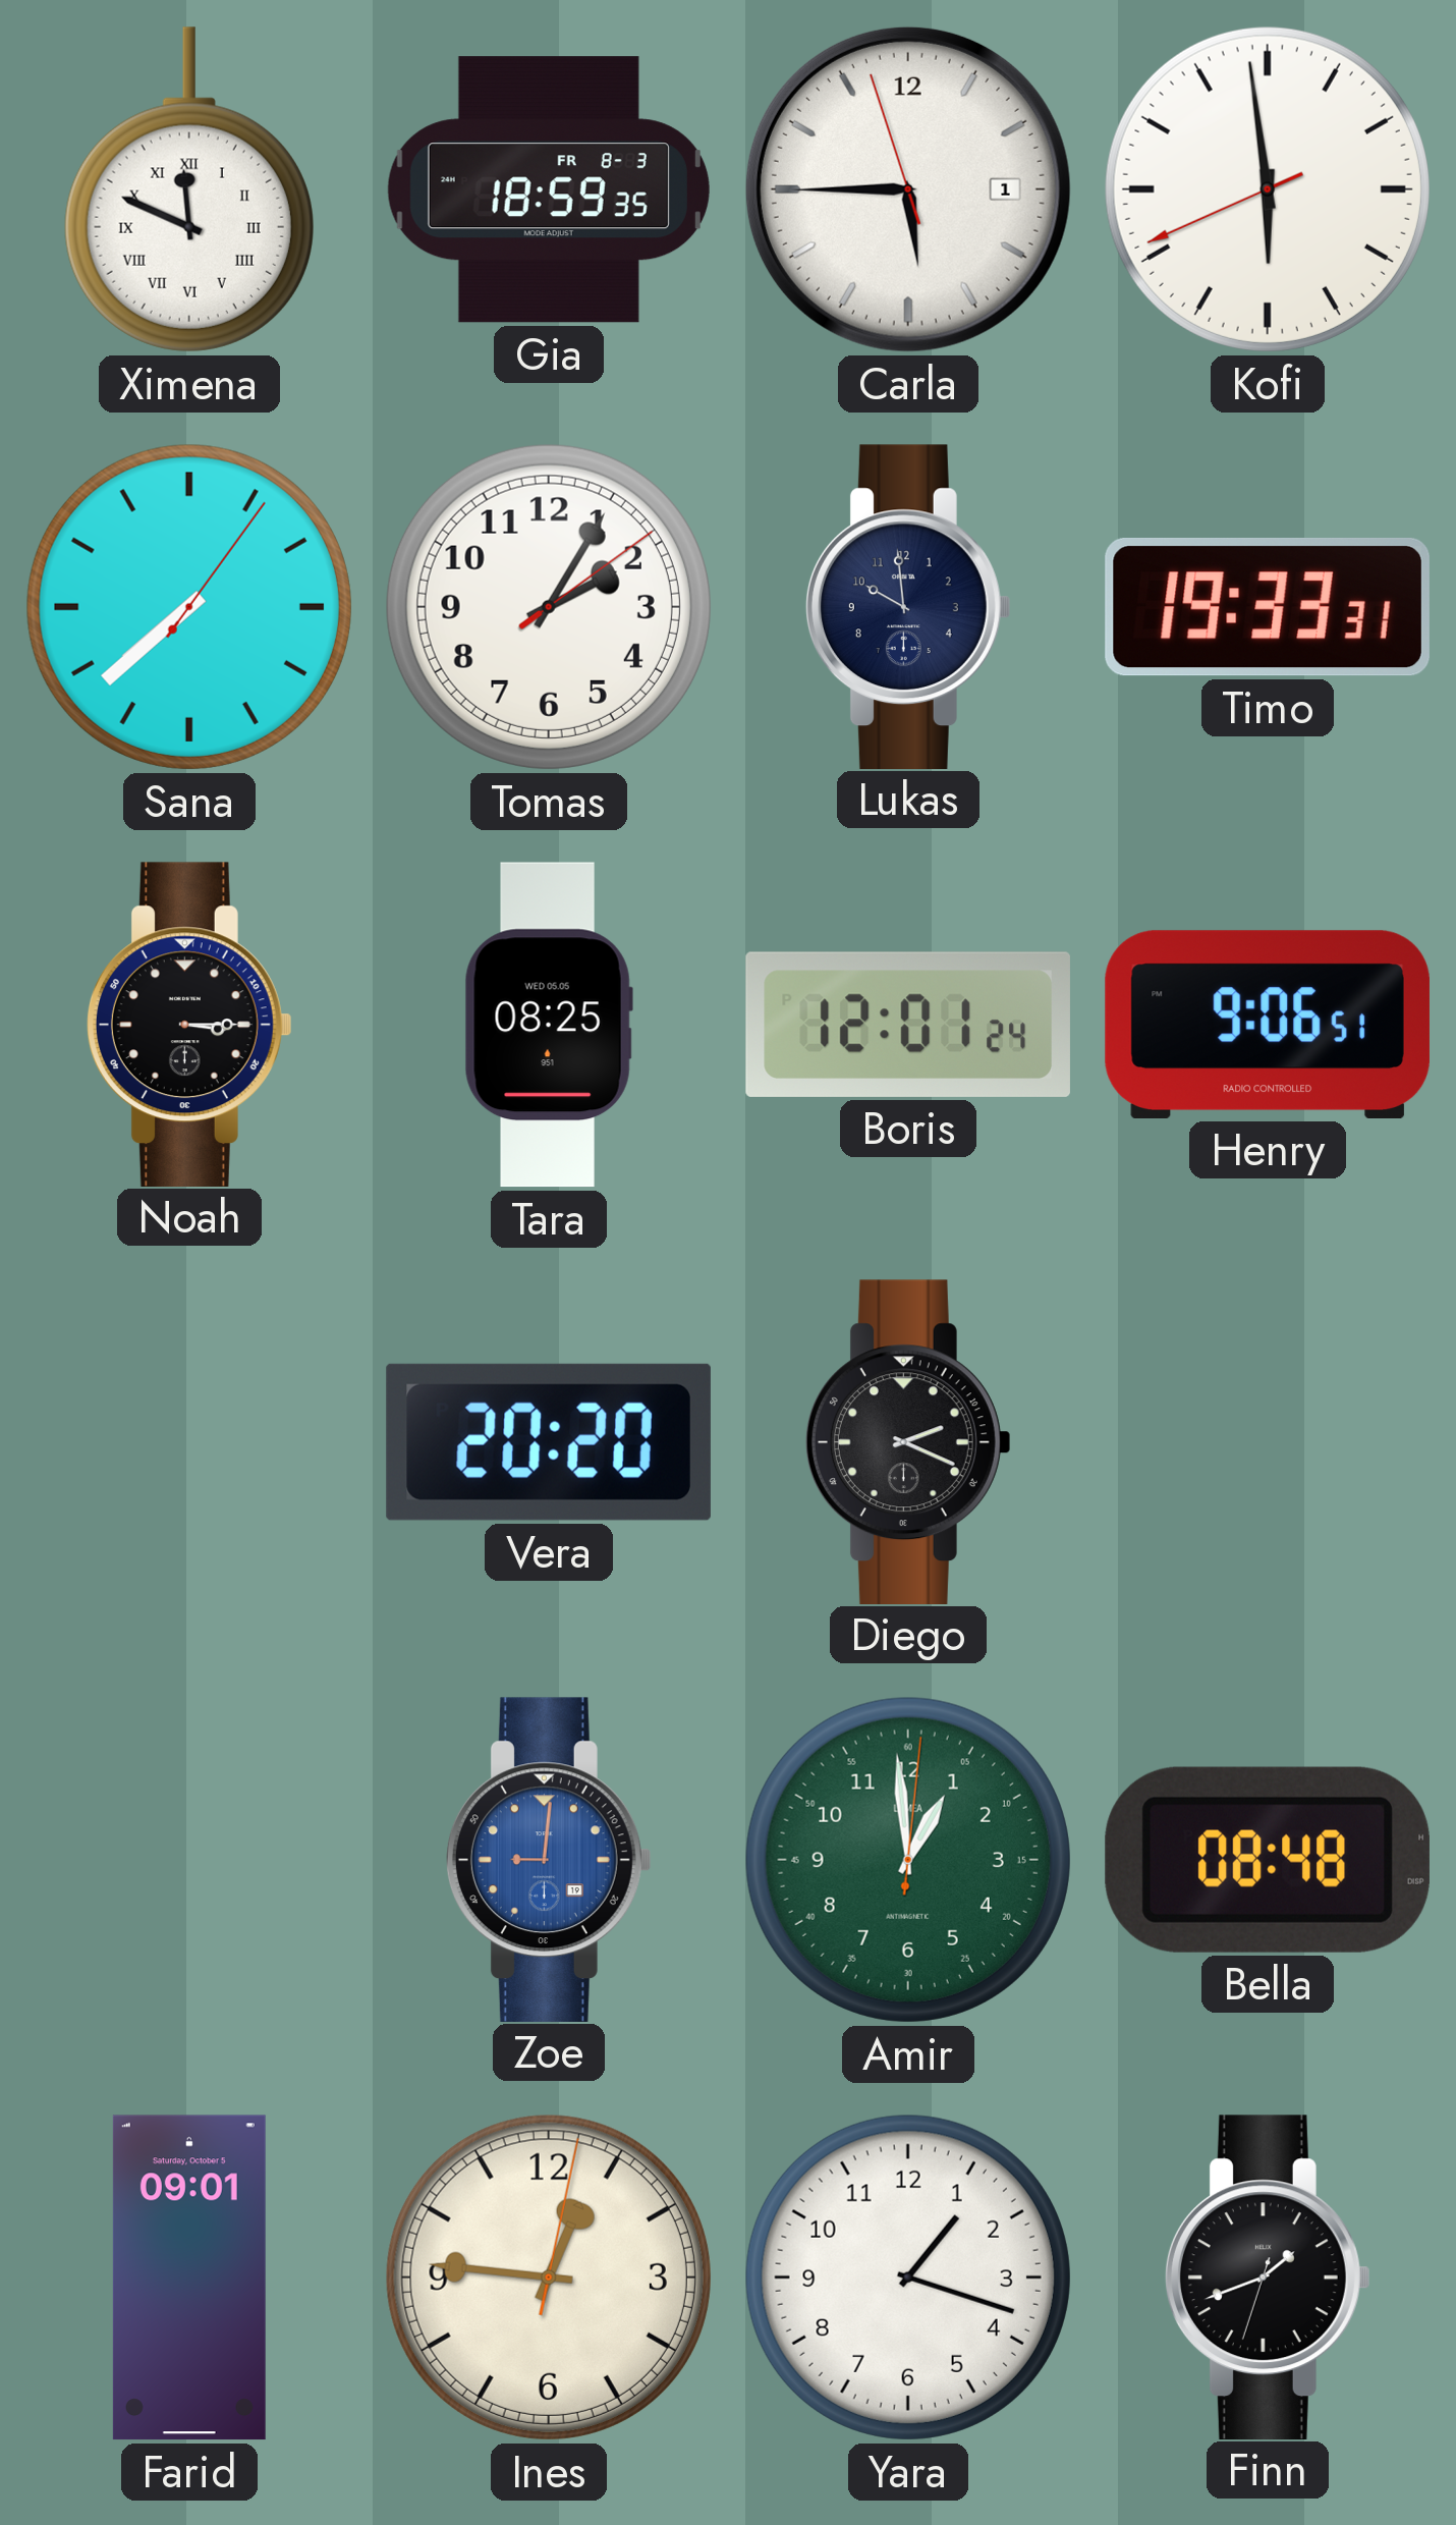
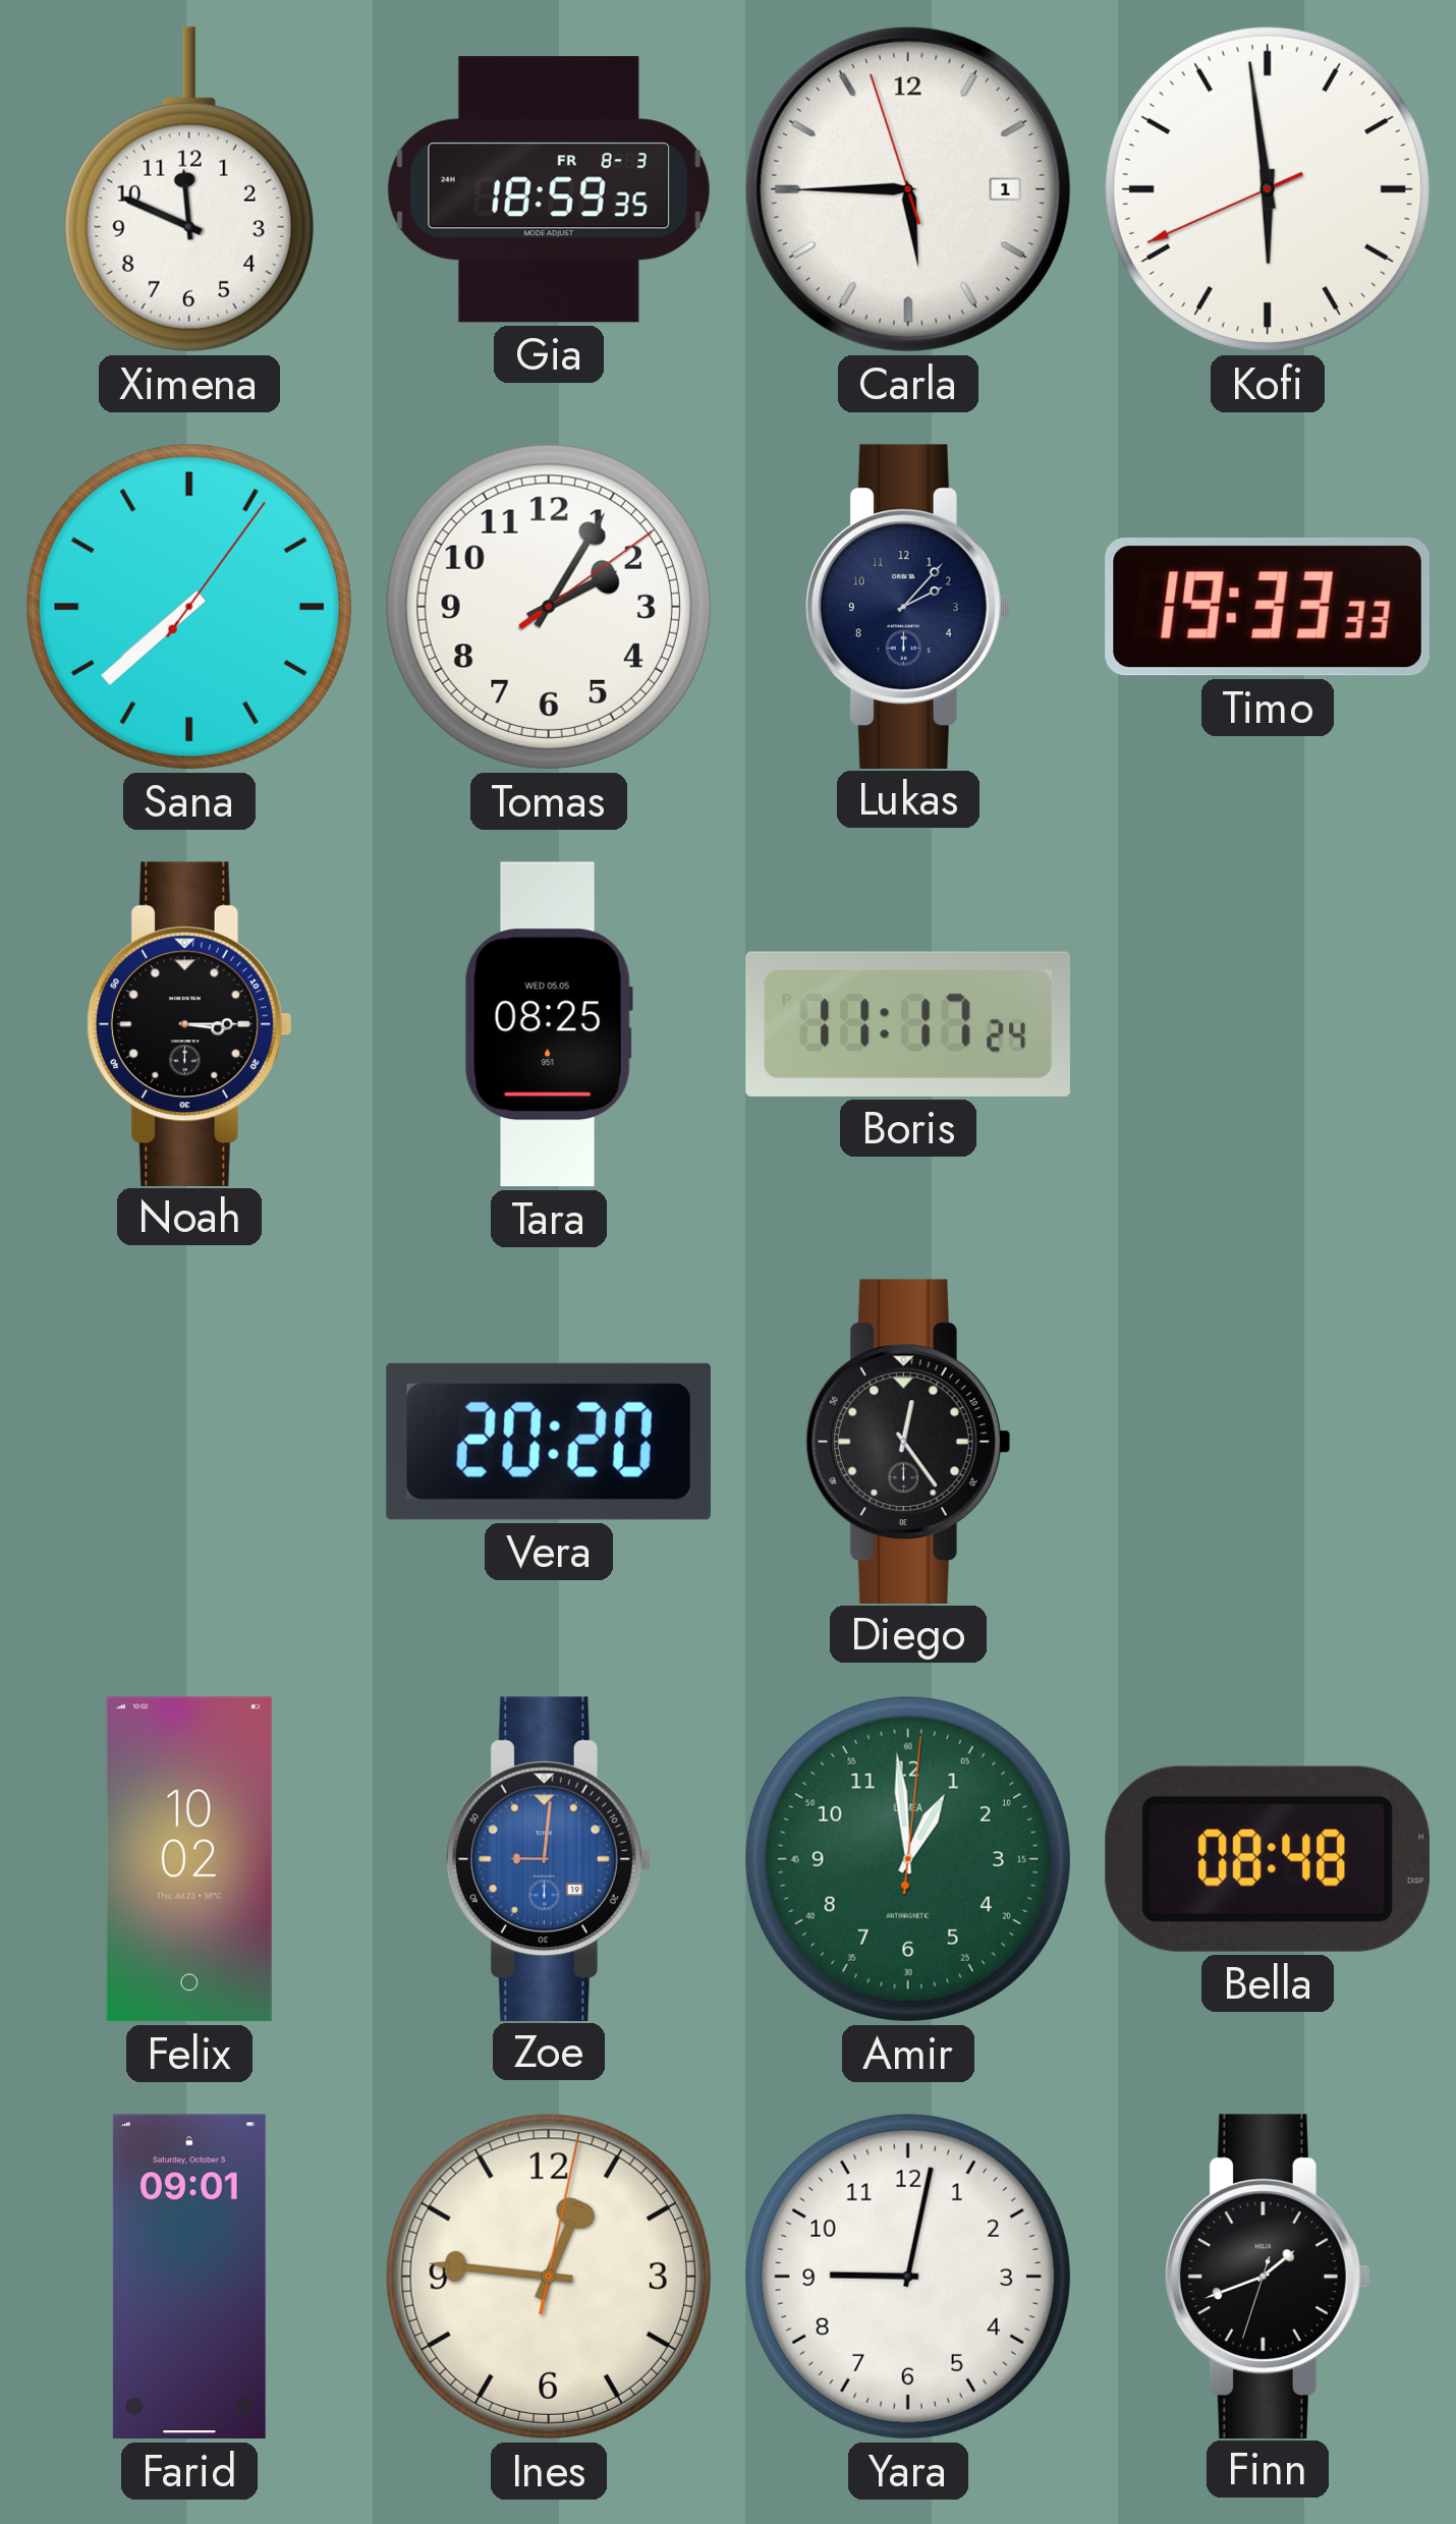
Ximena numerals: Roman -> Arabic
Lukas: 9:59 -> 2:07
Timo: 19:33:31 -> 19:33:33
Boris: 12:01 -> 11:17
Henry: 9:06 -> none
Diego: 2:19 -> 12:24
Felix: none -> 10:02
Yara: 1:18 -> 9:02
